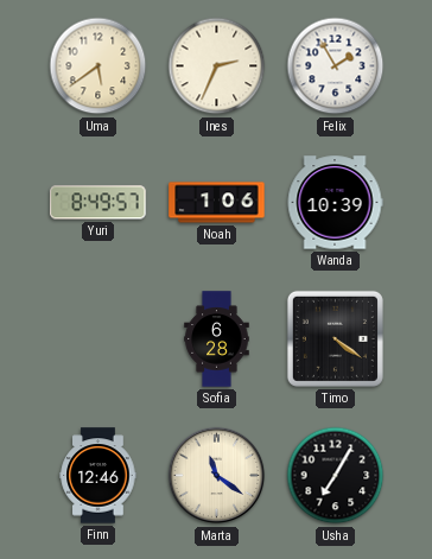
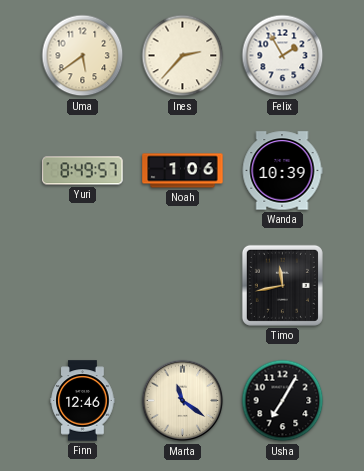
Ines: 2:34 -> 2:37
Sofia: 6:28 -> none
Timo: 4:21 -> 11:43
